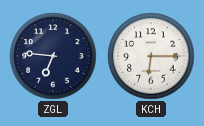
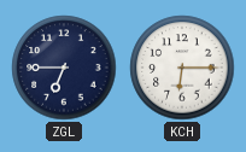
ZGL: 6:46 -> 6:45
